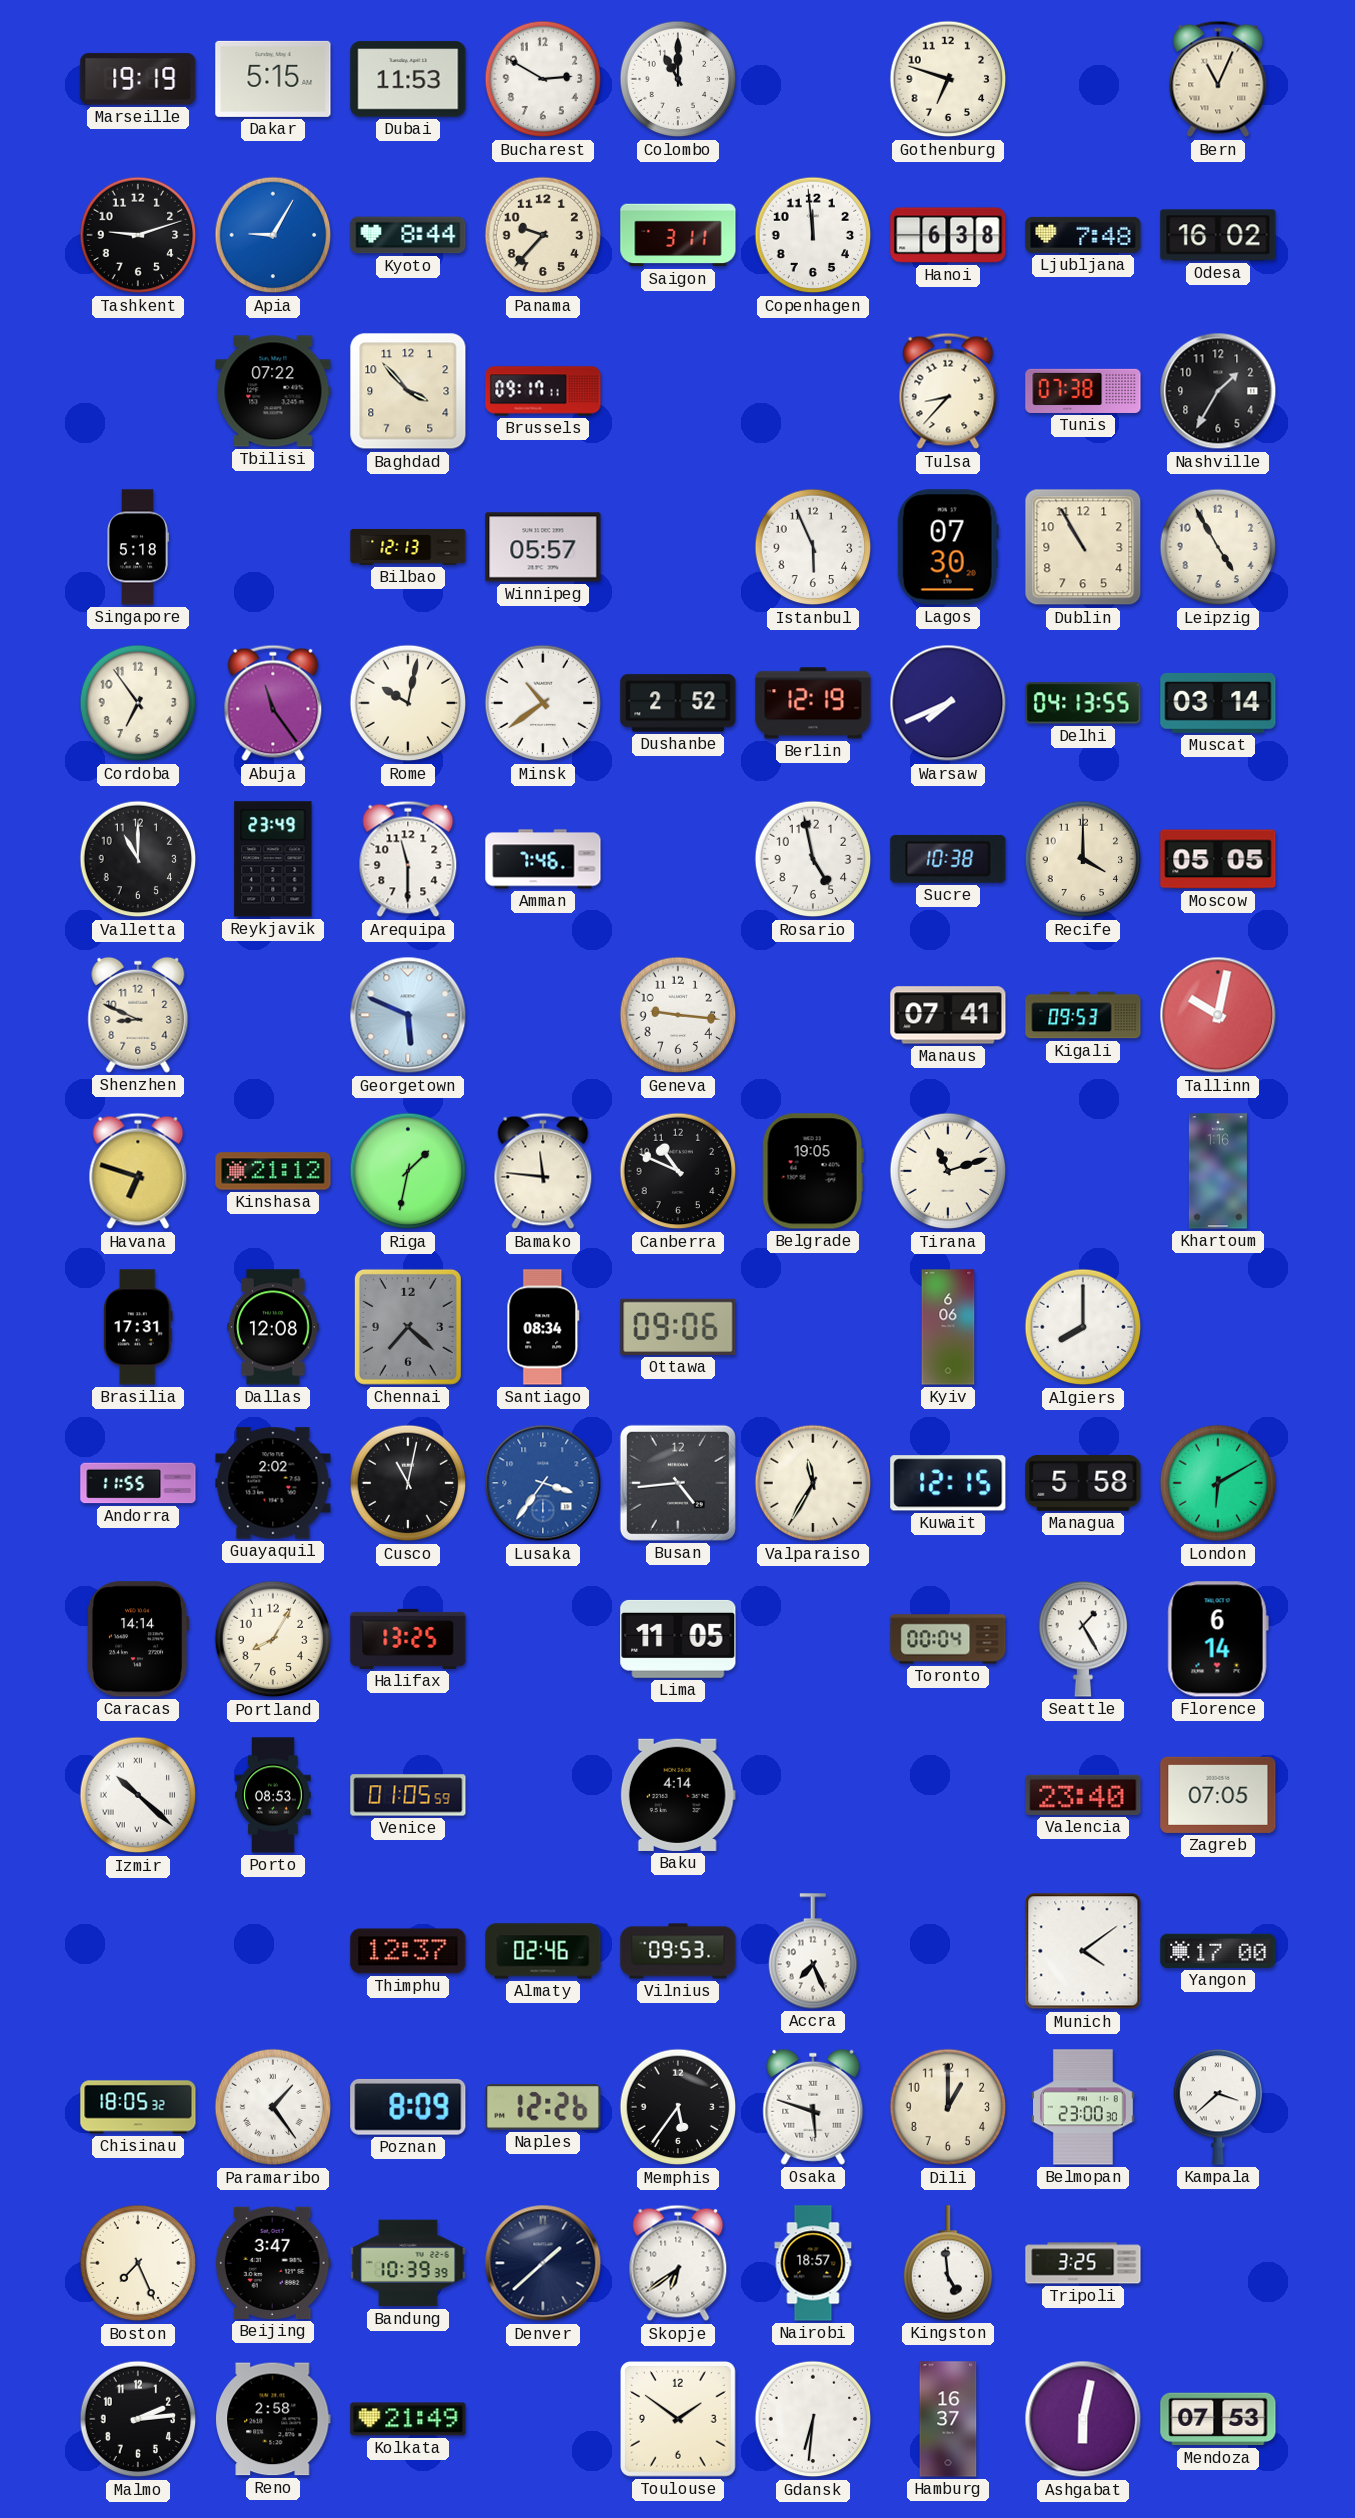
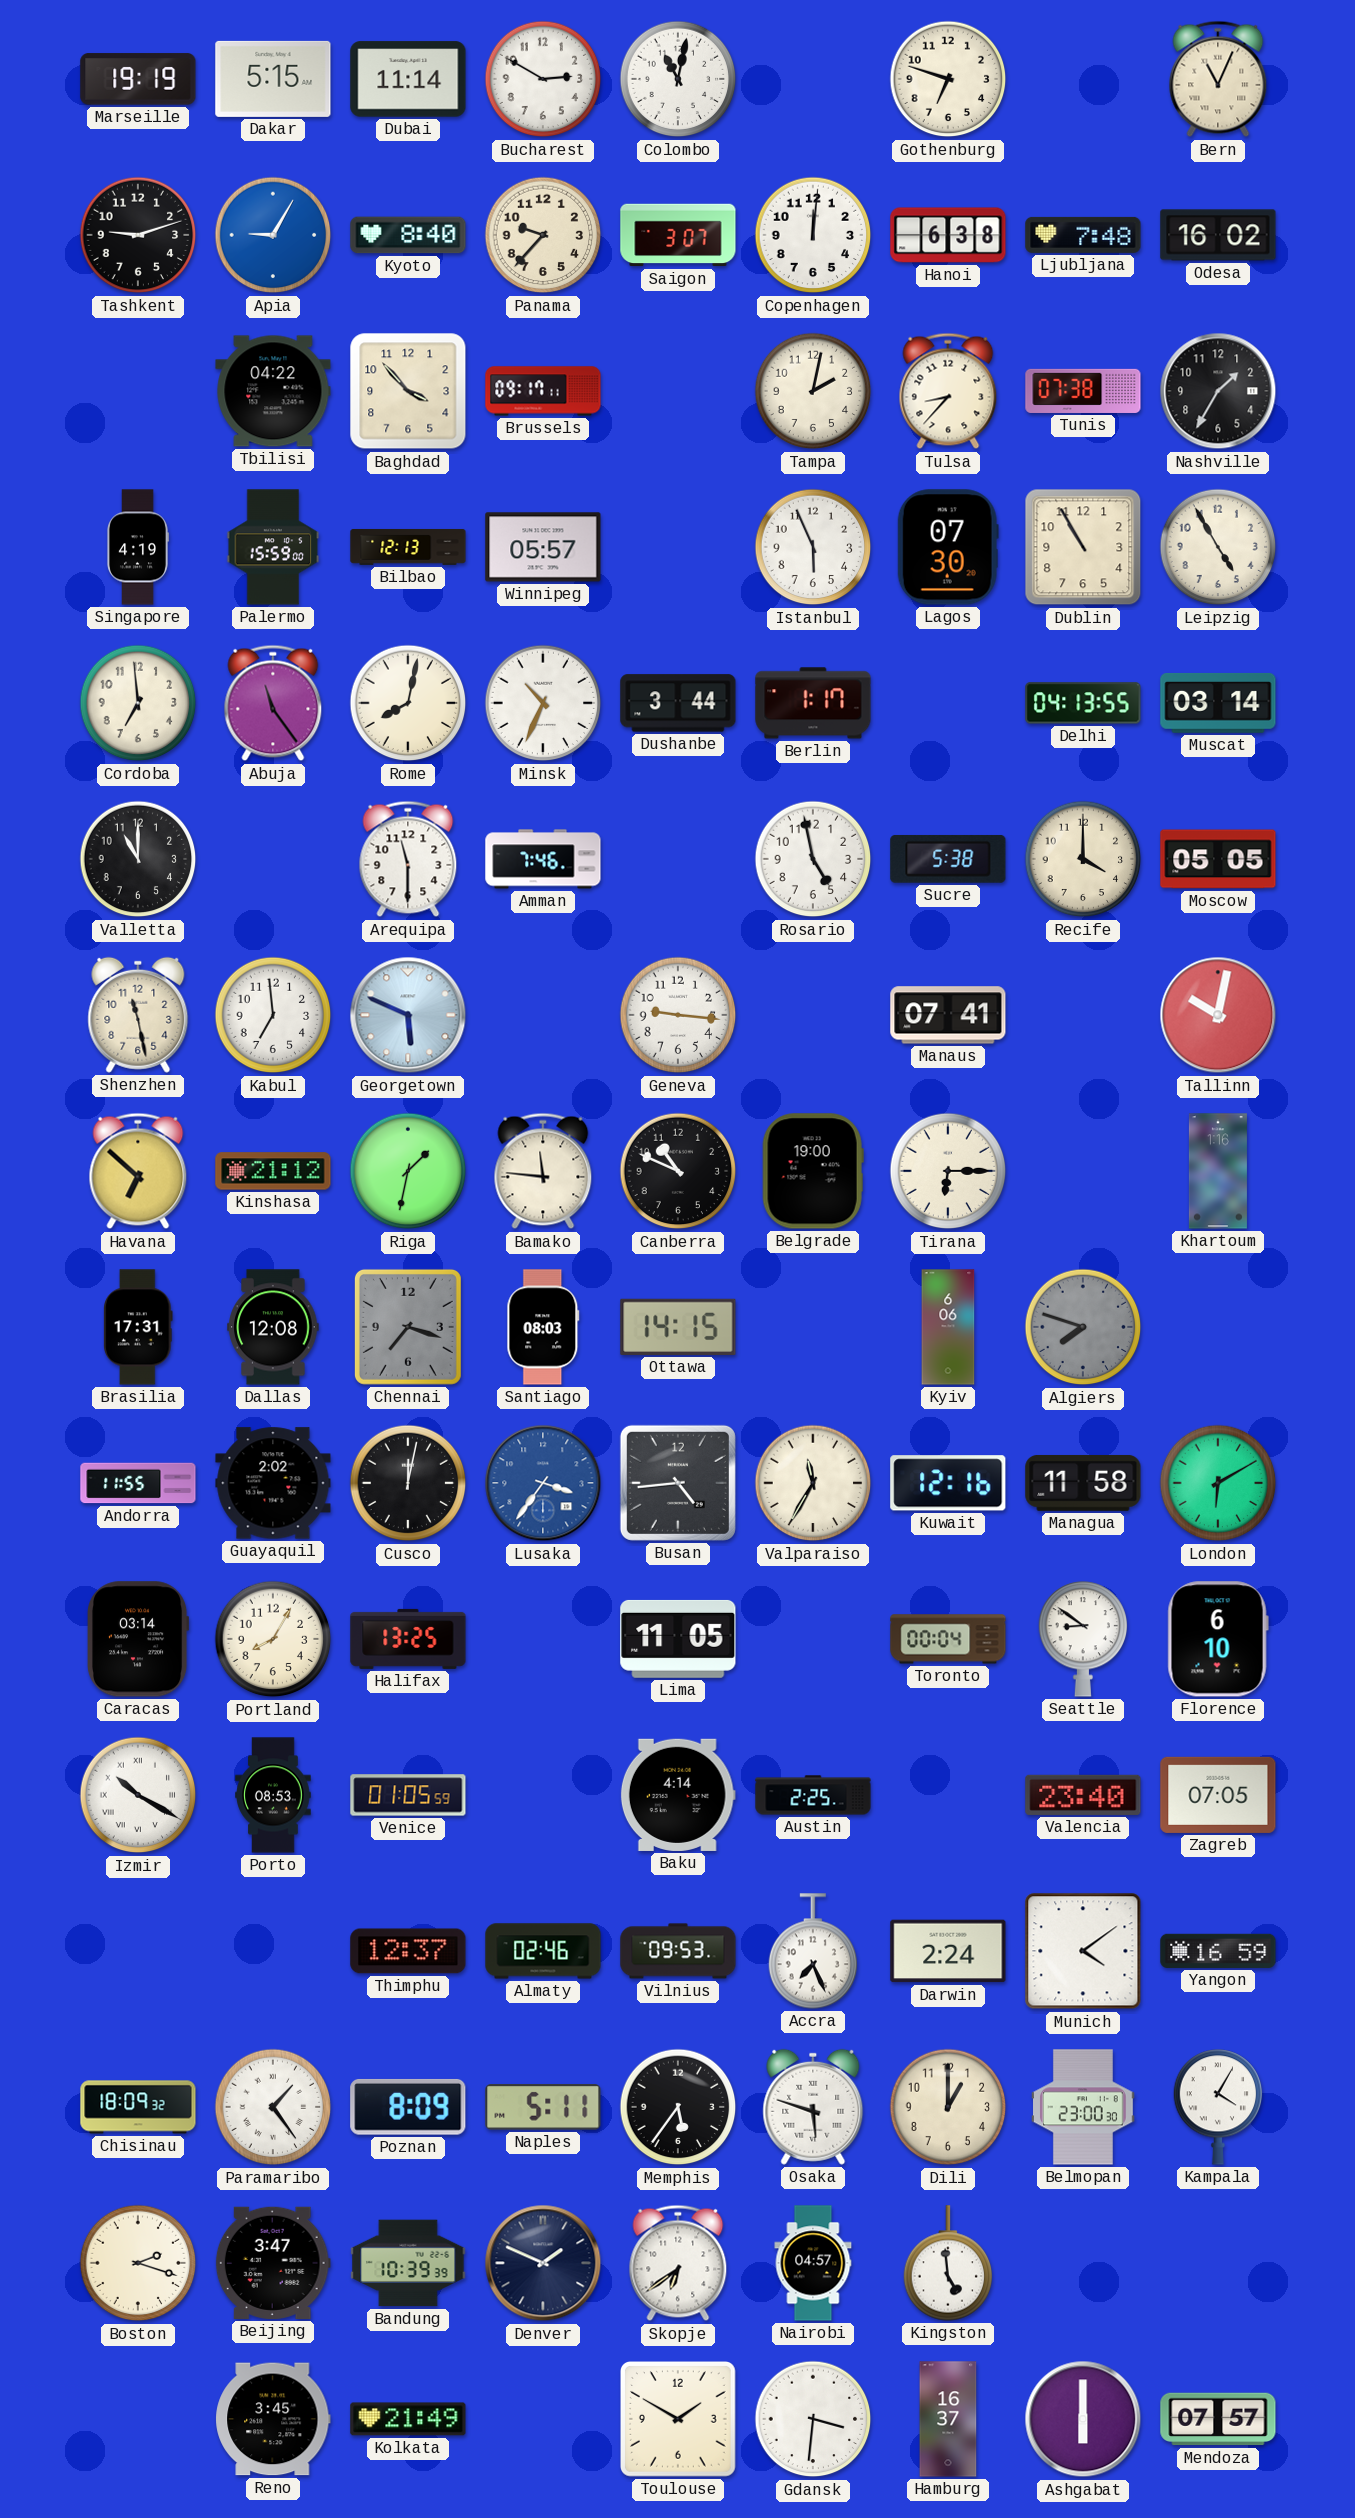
Dubai: 11:53 -> 11:14
Colombo: 11:00 -> 11:02
Kyoto: 8:44 -> 8:40
Saigon: 3:11 -> 3:07
Copenhagen: 11:59 -> 12:01
Tbilisi: 07:22 -> 04:22
Tampa: none -> 2:02
Singapore: 5:18 -> 4:19
Palermo: none -> 15:59
Cordoba: 6:54 -> 6:59
Rome: 10:02 -> 8:02
Minsk: 10:39 -> 10:34
Dushanbe: 2:52 -> 3:44
Berlin: 12:19 -> 1:17
Warsaw: 7:41 -> none
Reykjavik: 23:49 -> none
Sucre: 10:38 -> 5:38
Shenzhen: 8:49 -> 11:28
Kabul: none -> 6:59
Kigali: 09:53 -> none
Havana: 6:48 -> 6:52
Belgrade: 19:05 -> 19:00
Tirana: 11:12 -> 6:15
Chennai: 7:22 -> 7:18
Santiago: 08:34 -> 08:03
Ottawa: 09:06 -> 14:15
Algiers: 8:00 -> 7:48
Algiers dial: white -> grey
Cusco: 11:02 -> 12:02
Kuwait: 12:15 -> 12:16
Managua: 5:58 -> 11:58
Caracas: 14:14 -> 03:14
Seattle: 1:25 -> 8:51
Florence: 6:14 -> 6:10
Izmir: 10:22 -> 10:20
Austin: none -> 2:25
Darwin: none -> 2:24
Yangon: 17:00 -> 16:59
Chisinau: 18:05 -> 18:09
Naples: 12:26 -> 5:11
Kampala: 3:38 -> 4:05
Boston: 7:26 -> 2:18
Denver: 1:38 -> 1:49
Nairobi: 18:57 -> 04:57
Tripoli: 3:25 -> none
Malmo: 2:14 -> none
Reno: 2:58 -> 3:45
Toulouse: 1:51 -> 1:50
Gdansk: 6:31 -> 3:31
Ashgabat: 6:02 -> 6:00
Mendoza: 07:53 -> 07:57
